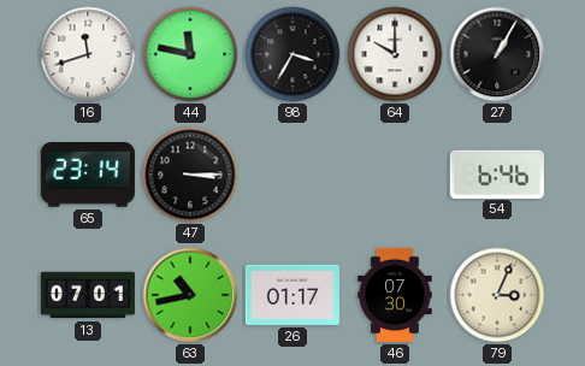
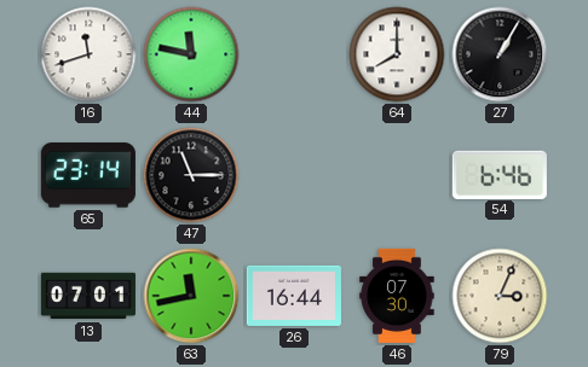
98: 3:35 -> none
64: 10:00 -> 8:00
47: 3:15 -> 11:15
63: 10:43 -> 11:43
26: 01:17 -> 16:44
